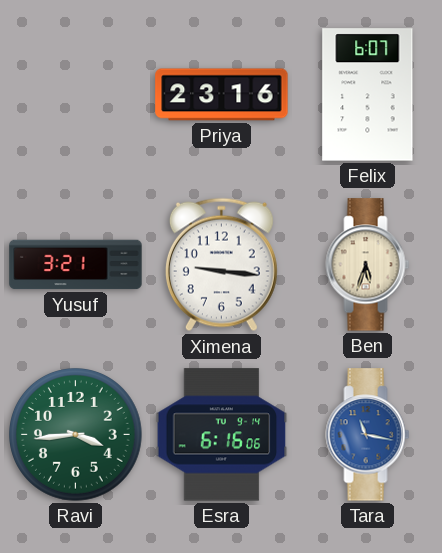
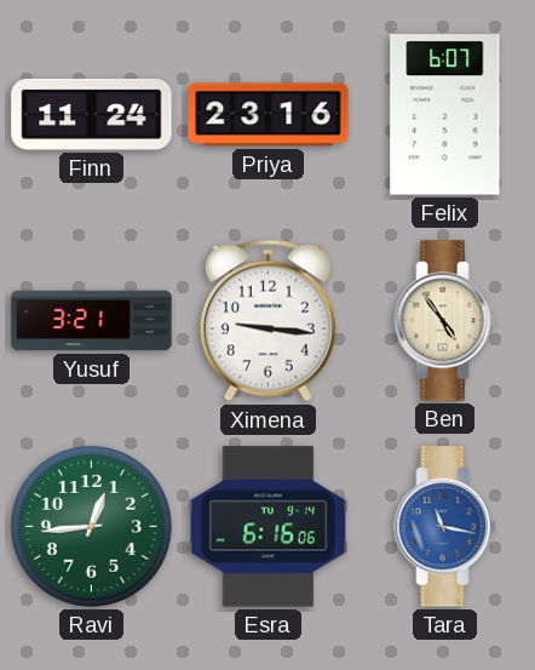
Finn: none -> 11:24
Ben: 5:33 -> 4:54
Ravi: 3:44 -> 12:44
